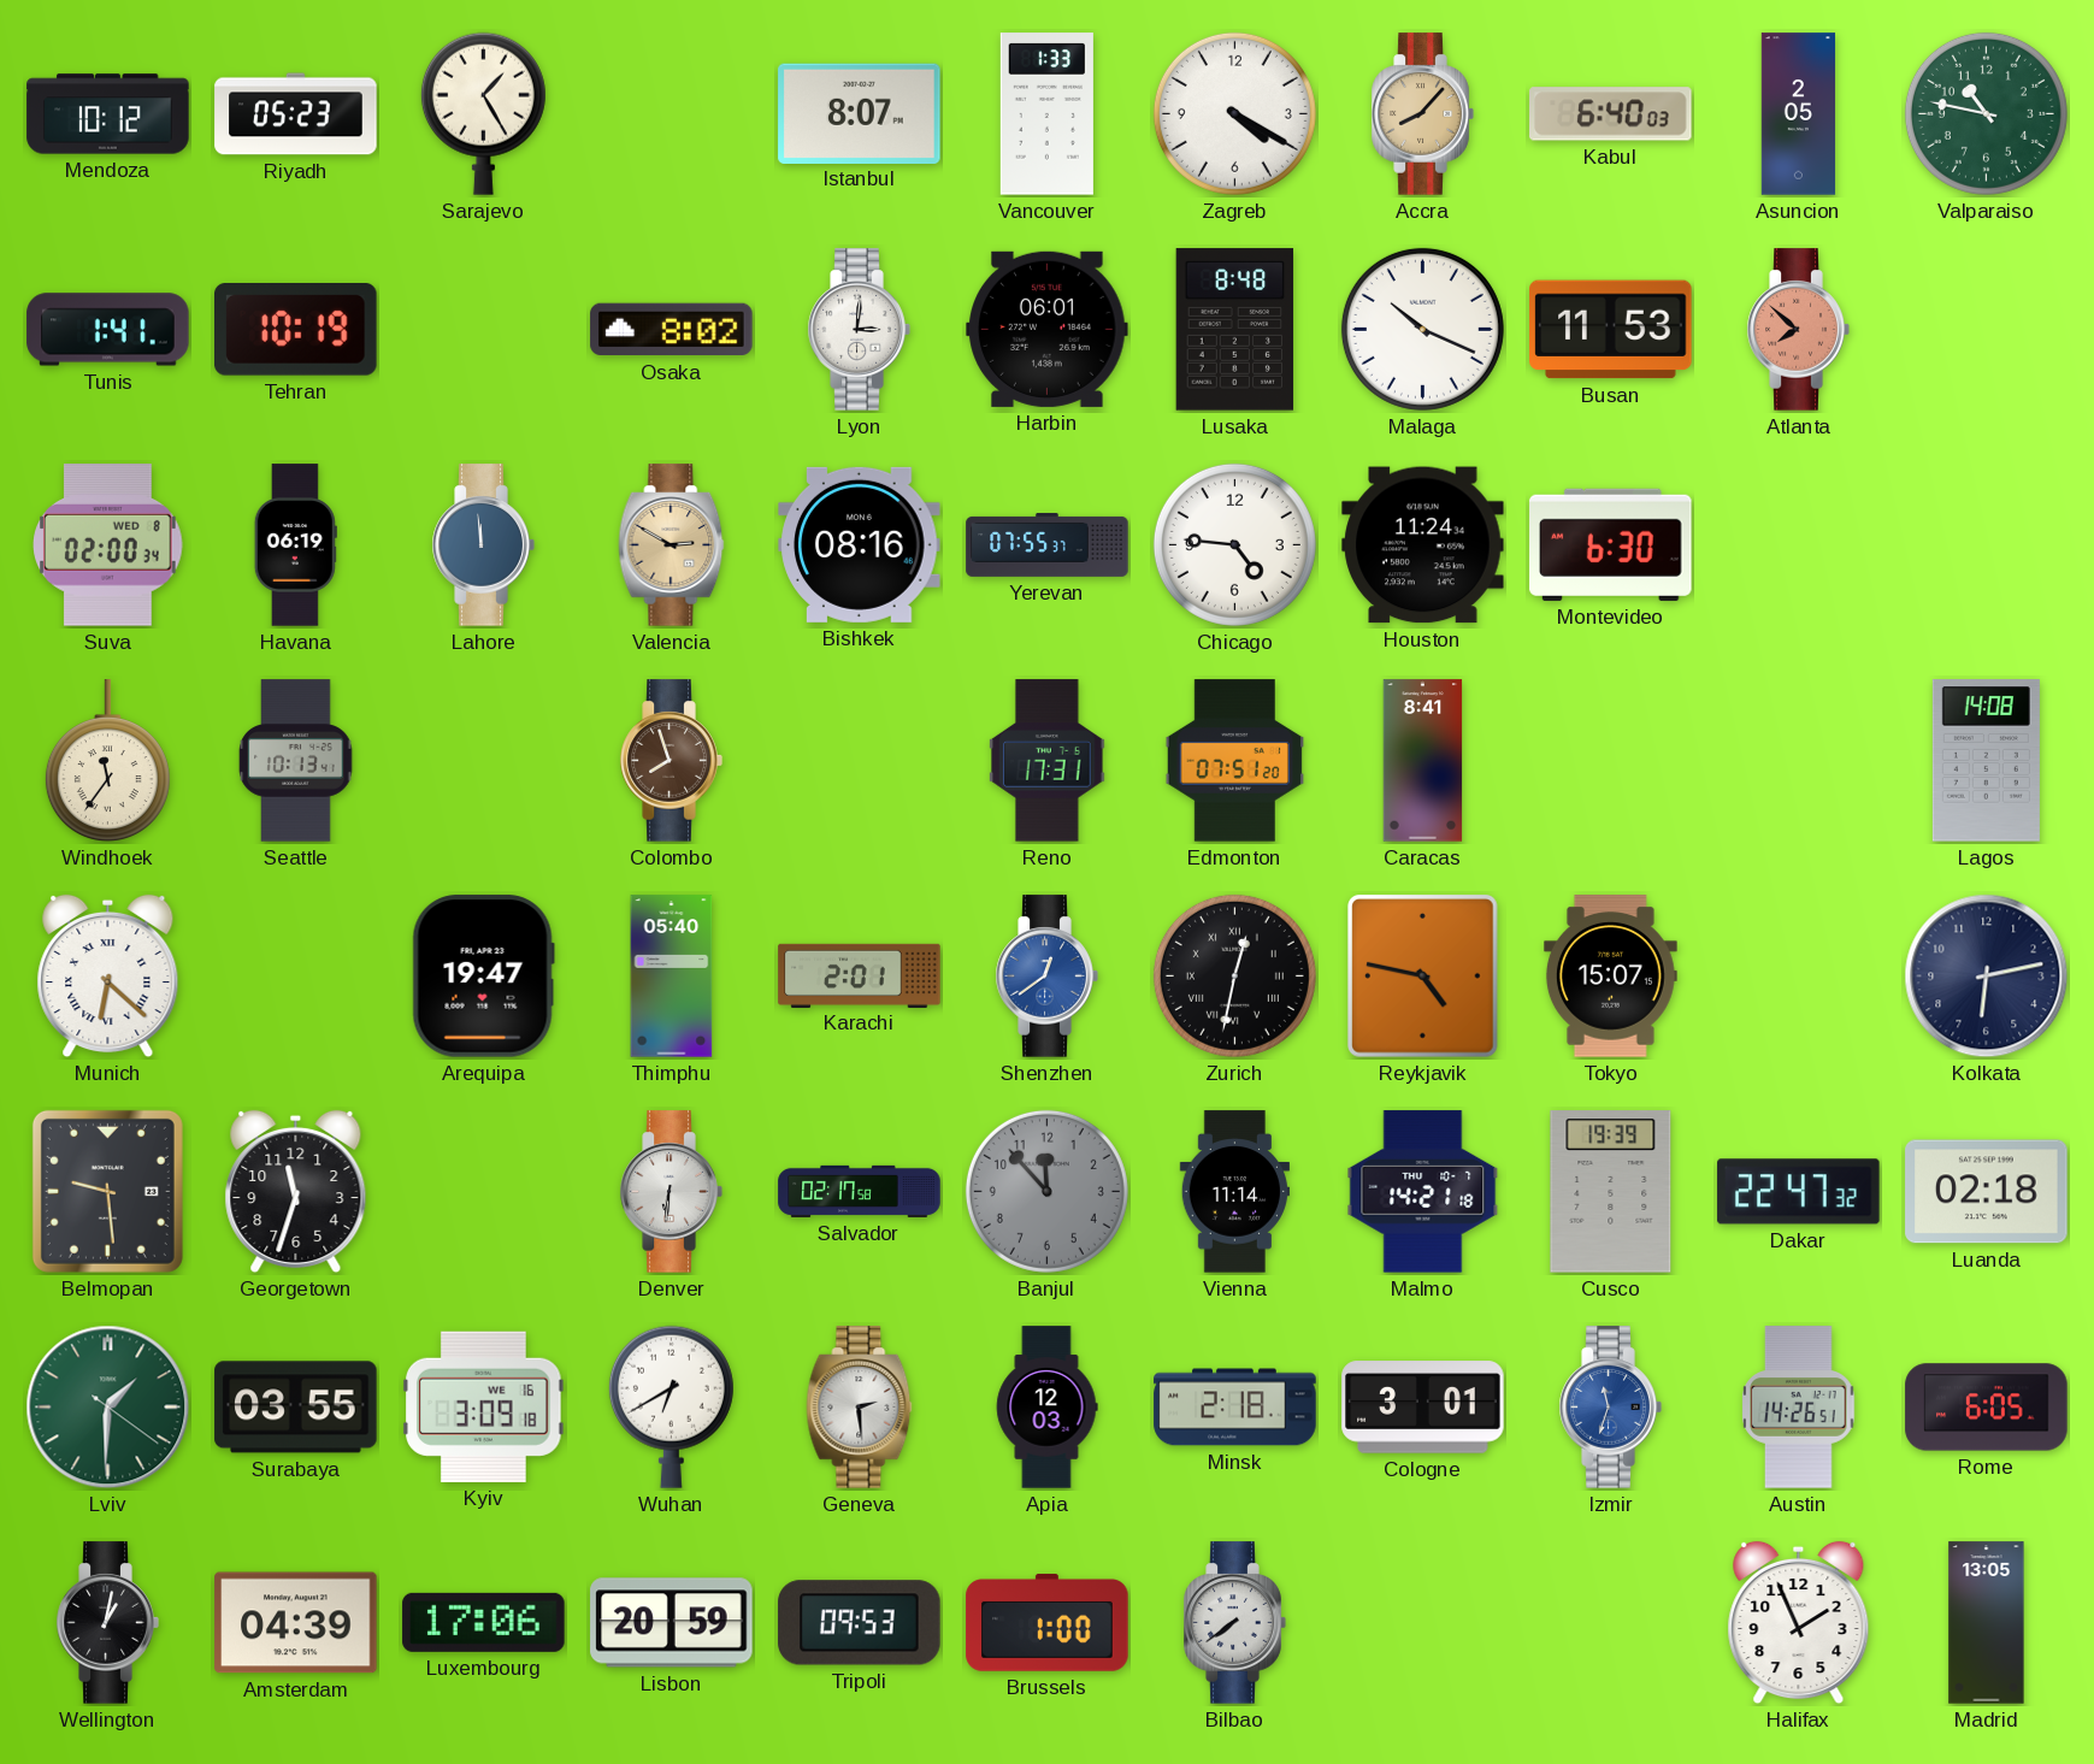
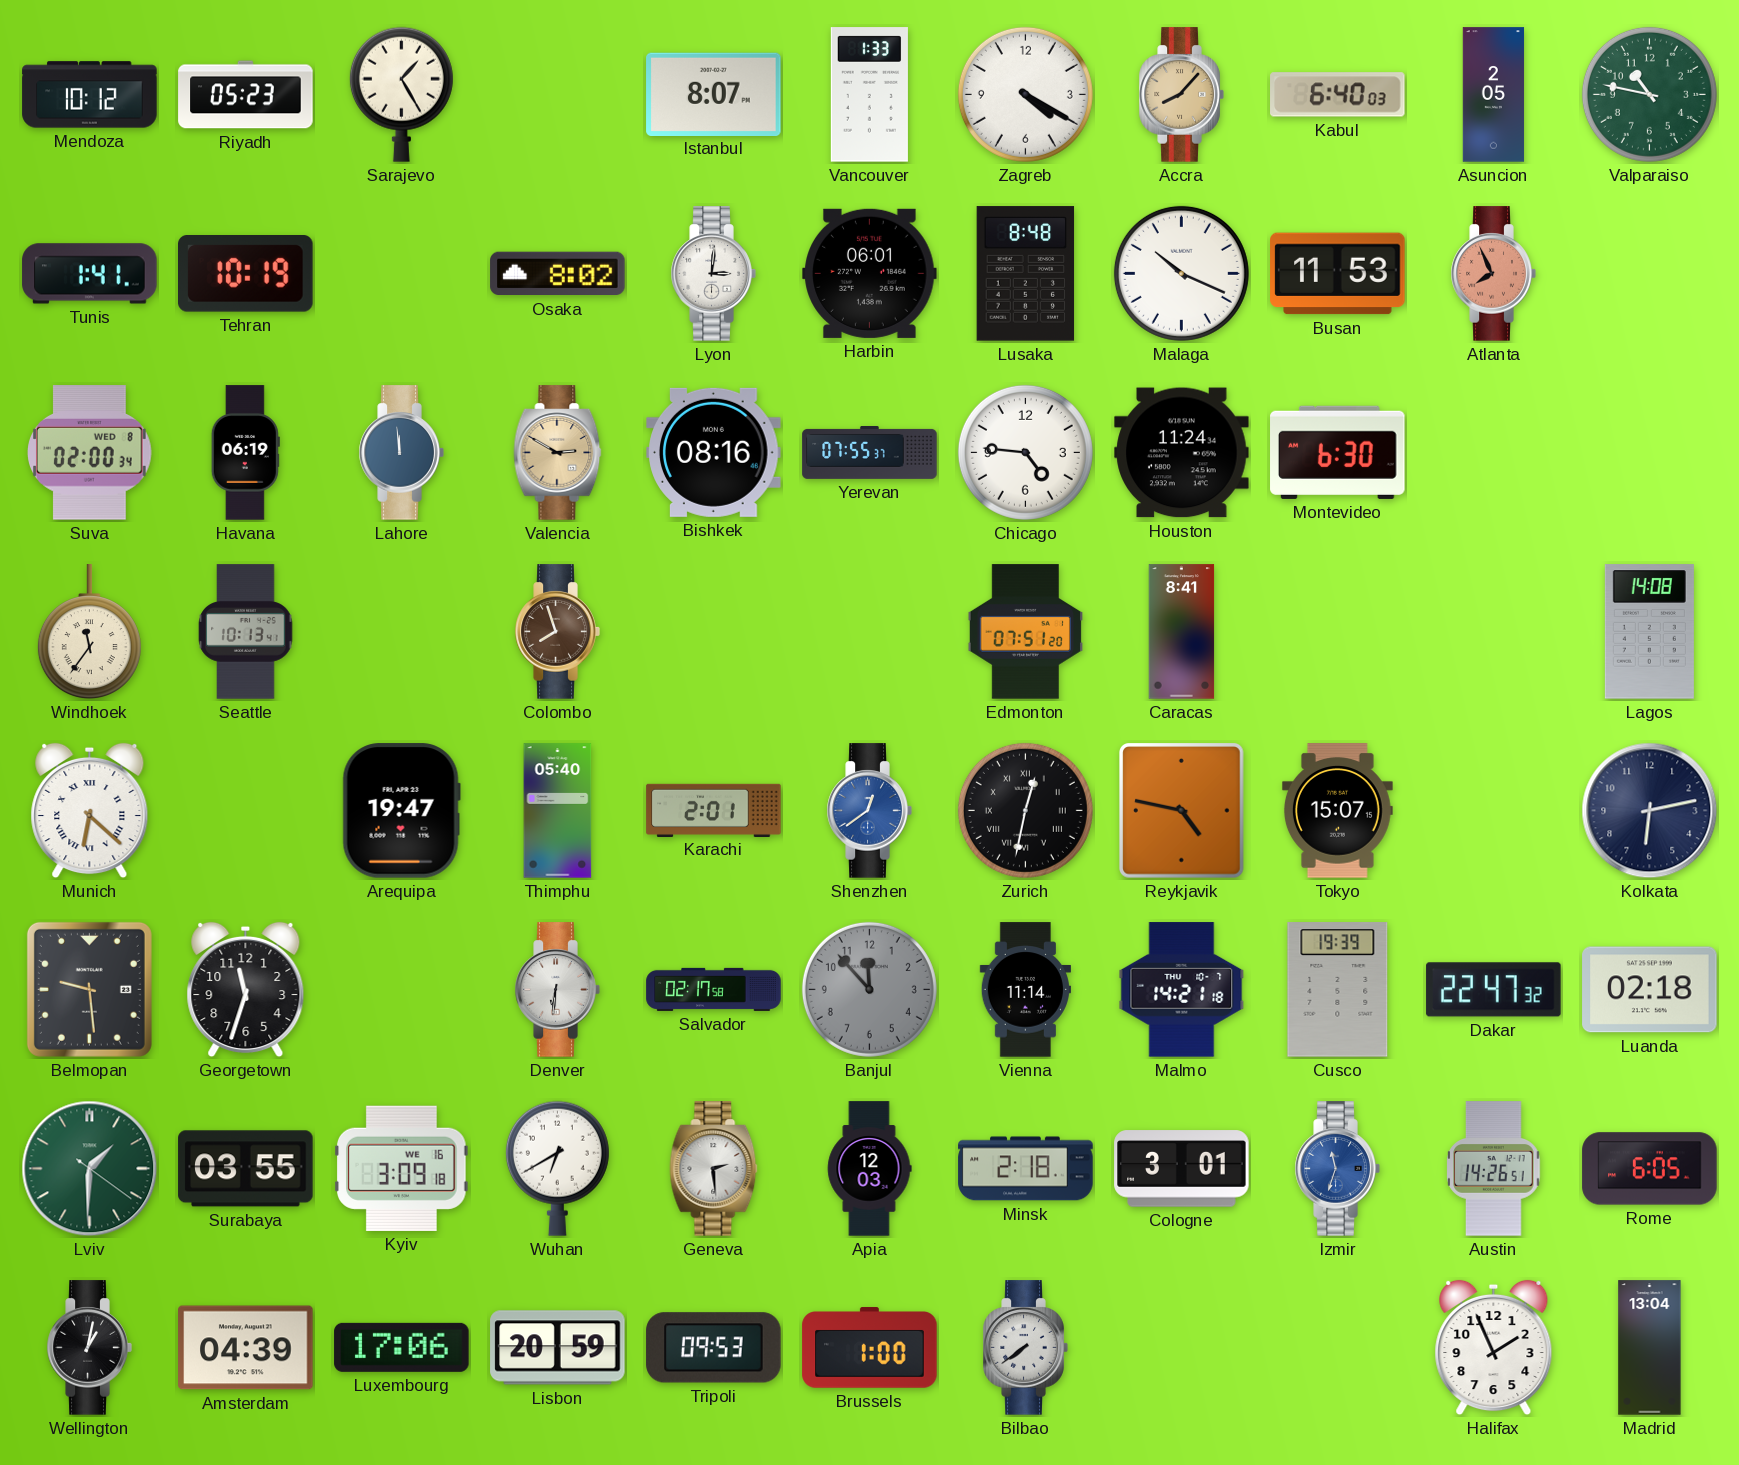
Atlanta: 7:52 -> 7:56
Reno: 17:31 -> none
Madrid: 13:05 -> 13:04
